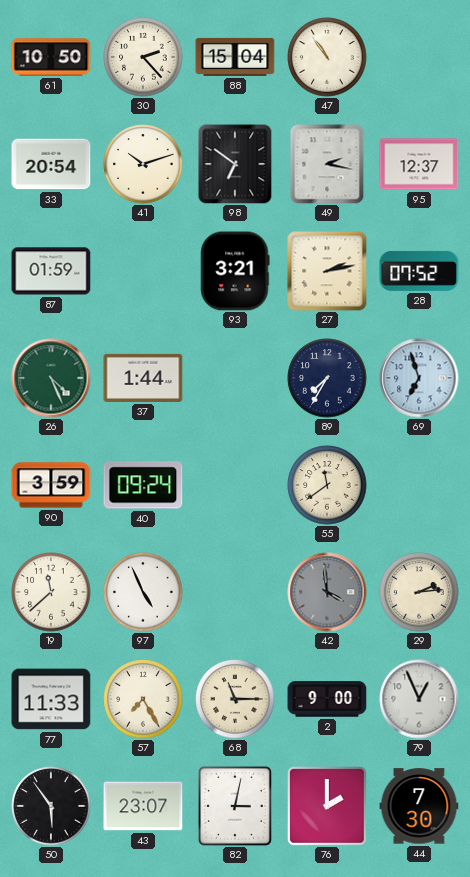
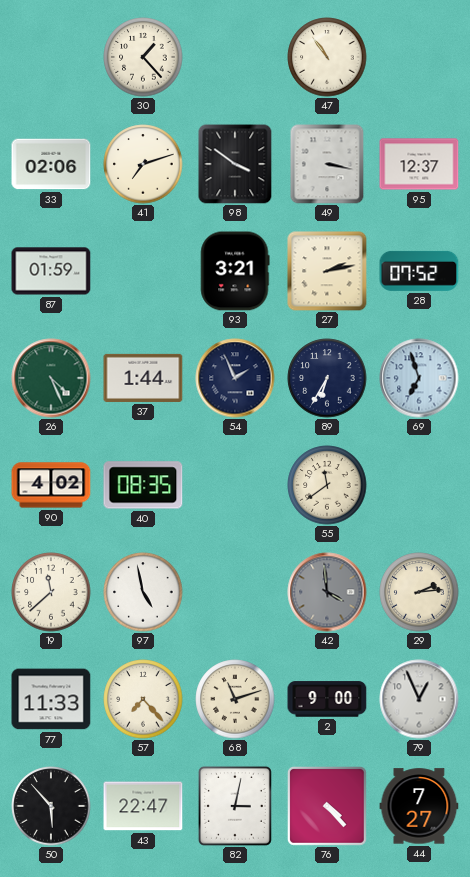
61: 10:50 -> none
30: 2:23 -> 1:23
88: 15:04 -> none
33: 20:54 -> 02:06
41: 10:12 -> 7:12
98: 6:51 -> 3:51
49: 2:17 -> 3:17
54: none -> 1:56
89: 7:35 -> 6:35
90: 3:59 -> 4:02
40: 09:24 -> 08:35
97: 4:56 -> 4:58
57: 7:25 -> 7:23
68: 11:15 -> 11:12
50: 5:54 -> 5:53
43: 23:07 -> 22:47
76: 2:00 -> 4:23
44: 7:30 -> 7:27
